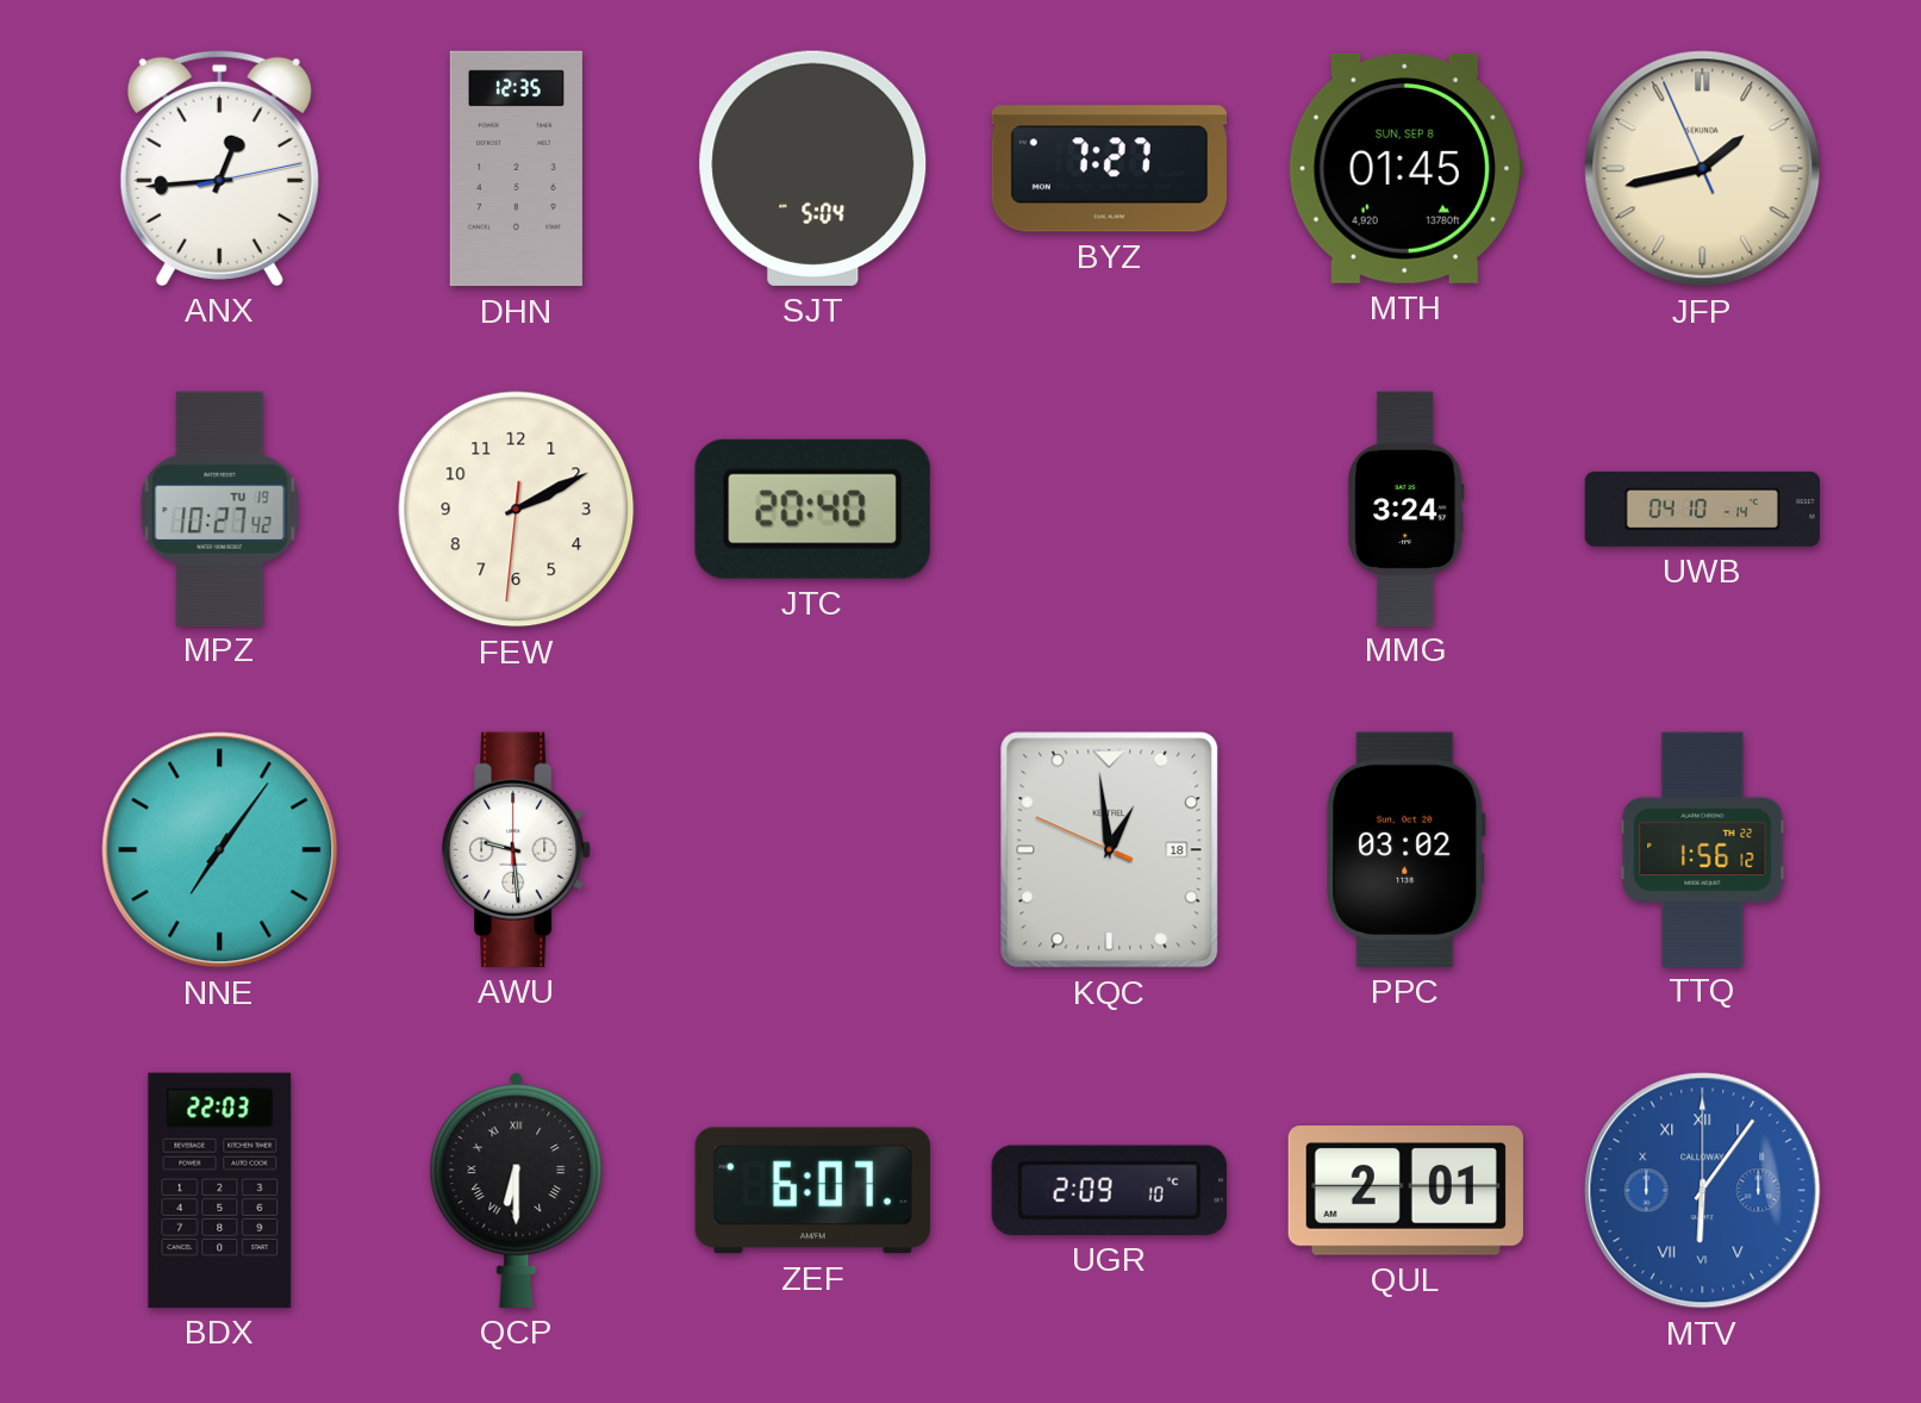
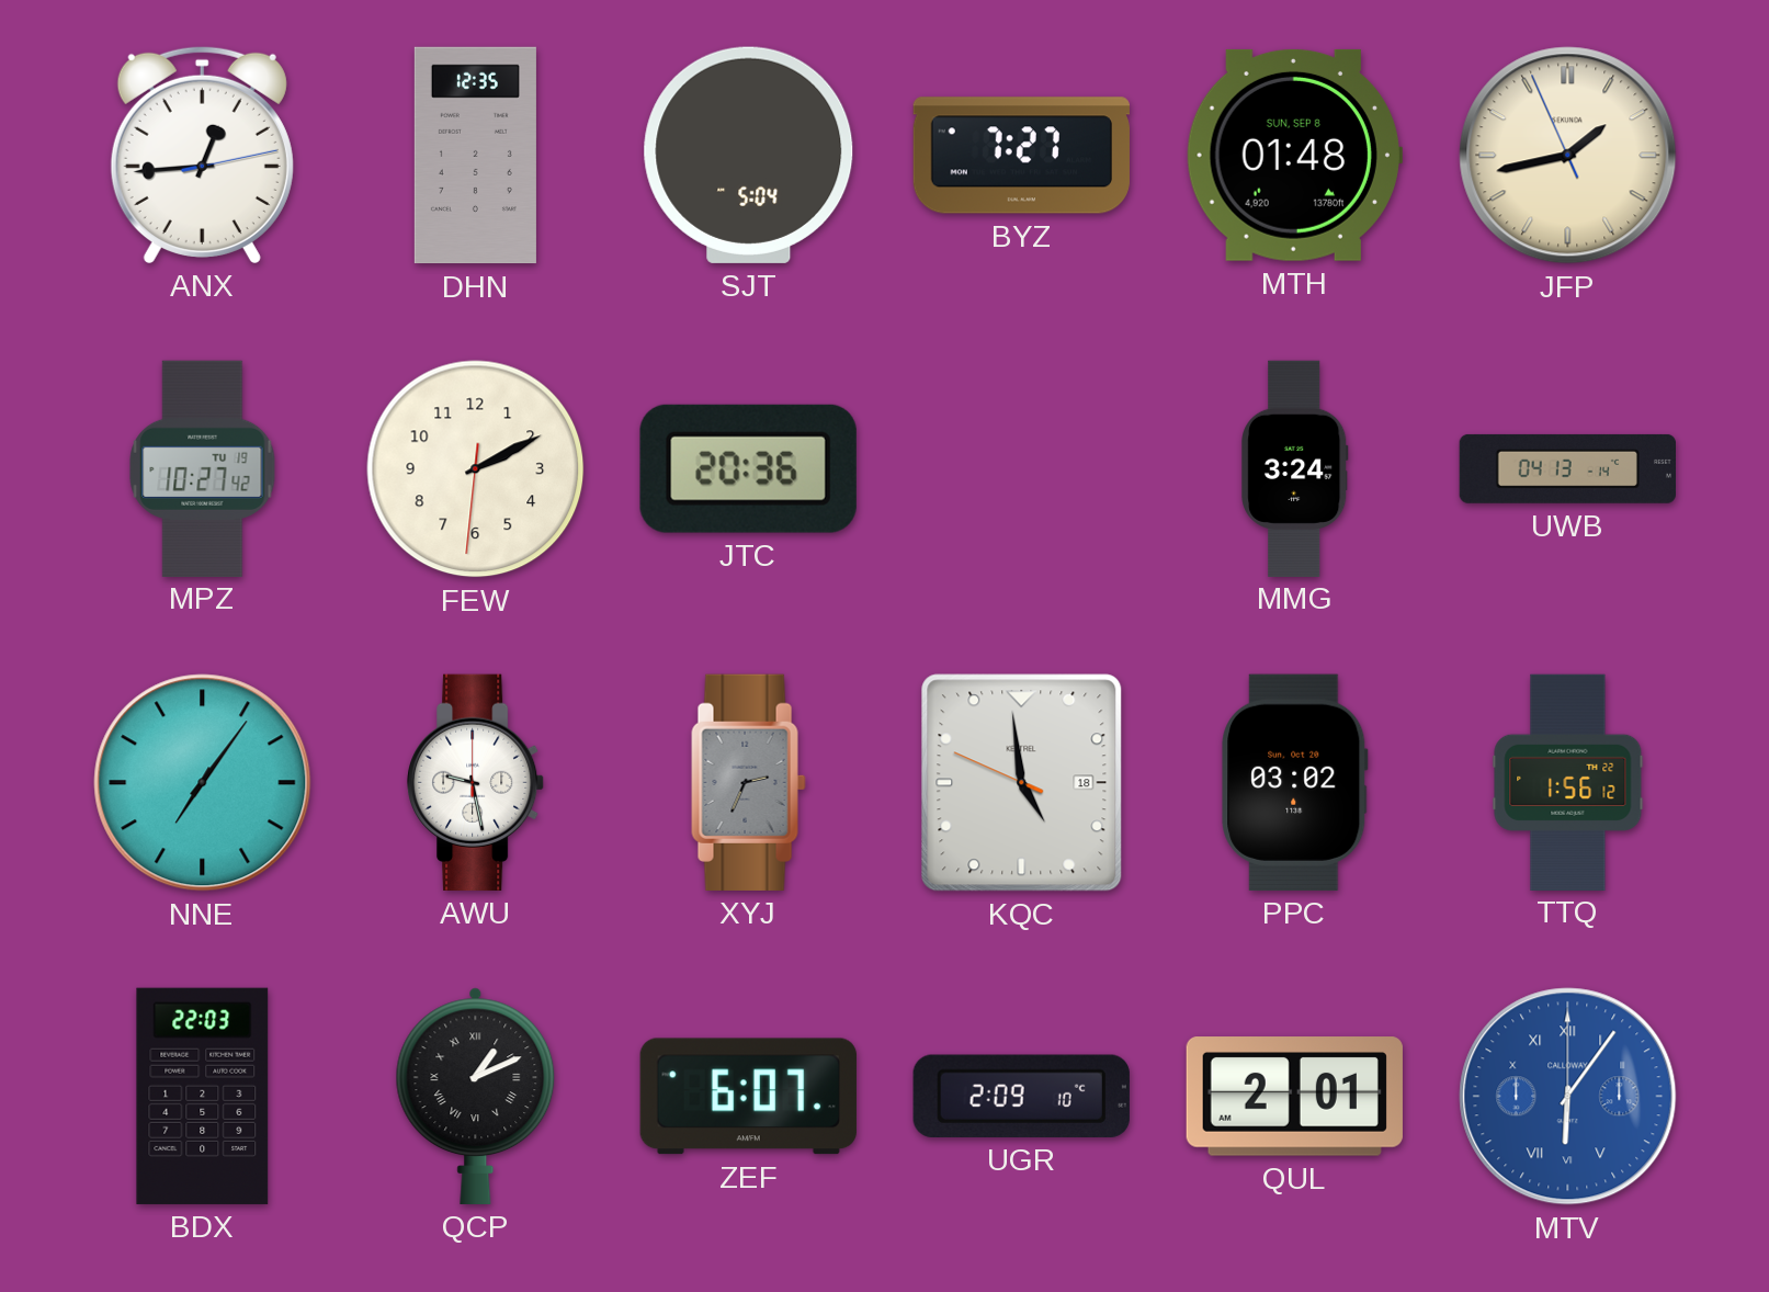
MTH: 01:45 -> 01:48
JTC: 20:40 -> 20:36
UWB: 04:10 -> 04:13
AWU: 9:29 -> 9:28
XYJ: none -> 2:34
KQC: 12:58 -> 4:58
QCP: 6:30 -> 1:11
